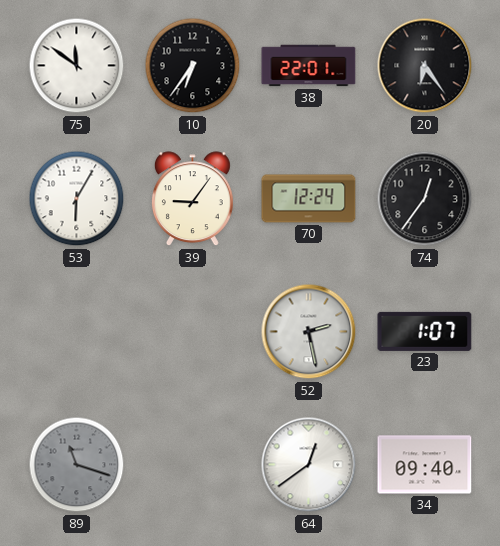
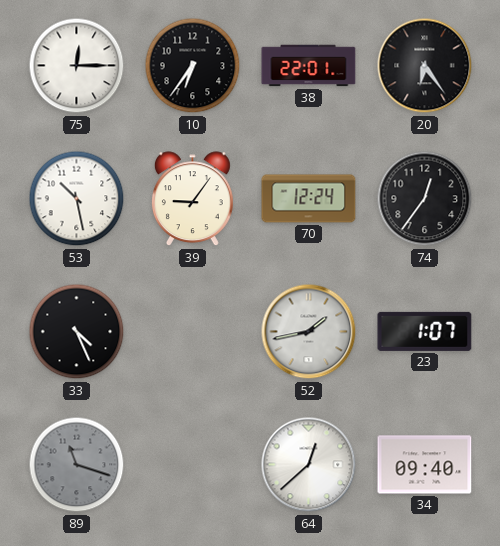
75: 11:51 -> 12:15
53: 6:05 -> 10:28
33: none -> 4:26
52: 2:28 -> 1:43
64: 12:39 -> 12:38
